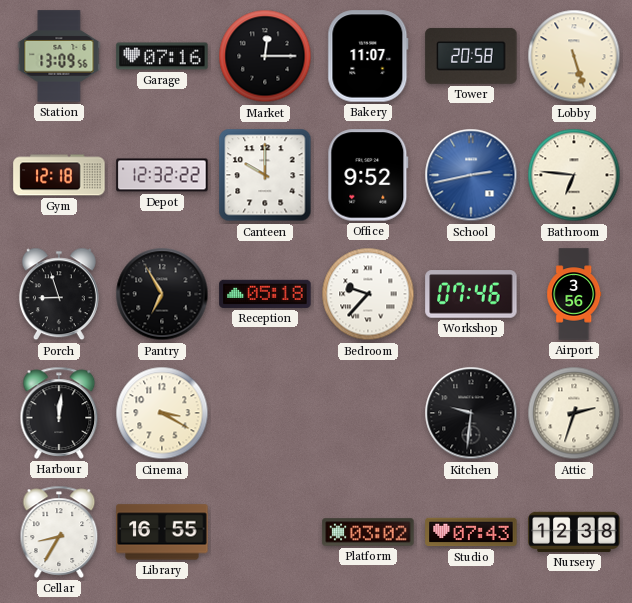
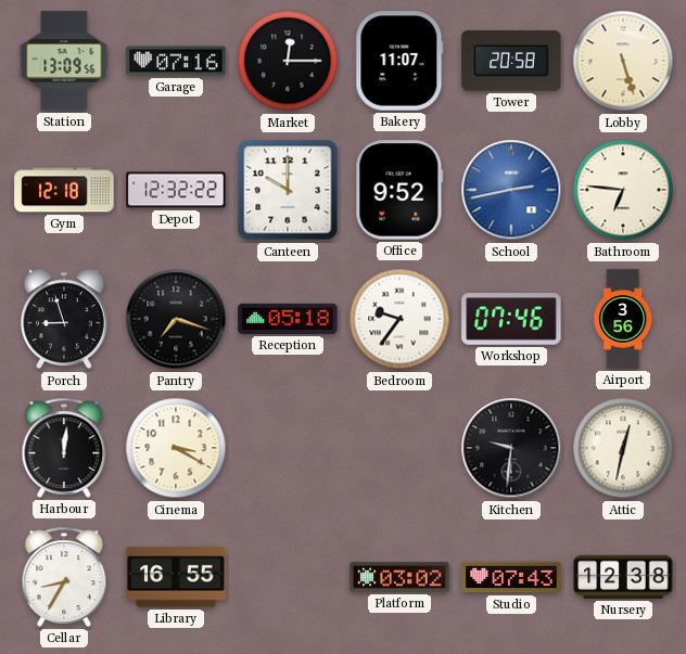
Pantry: 6:55 -> 7:18
Bedroom: 9:37 -> 9:36
Attic: 2:33 -> 12:32
